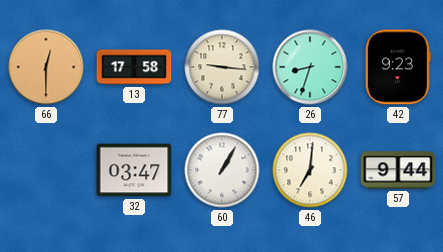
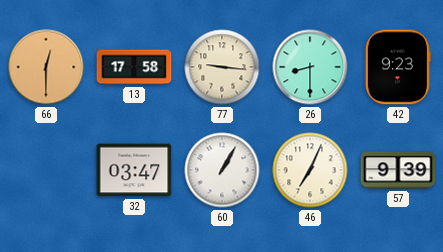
26: 8:33 -> 8:30
46: 7:01 -> 7:04
57: 9:44 -> 9:39
